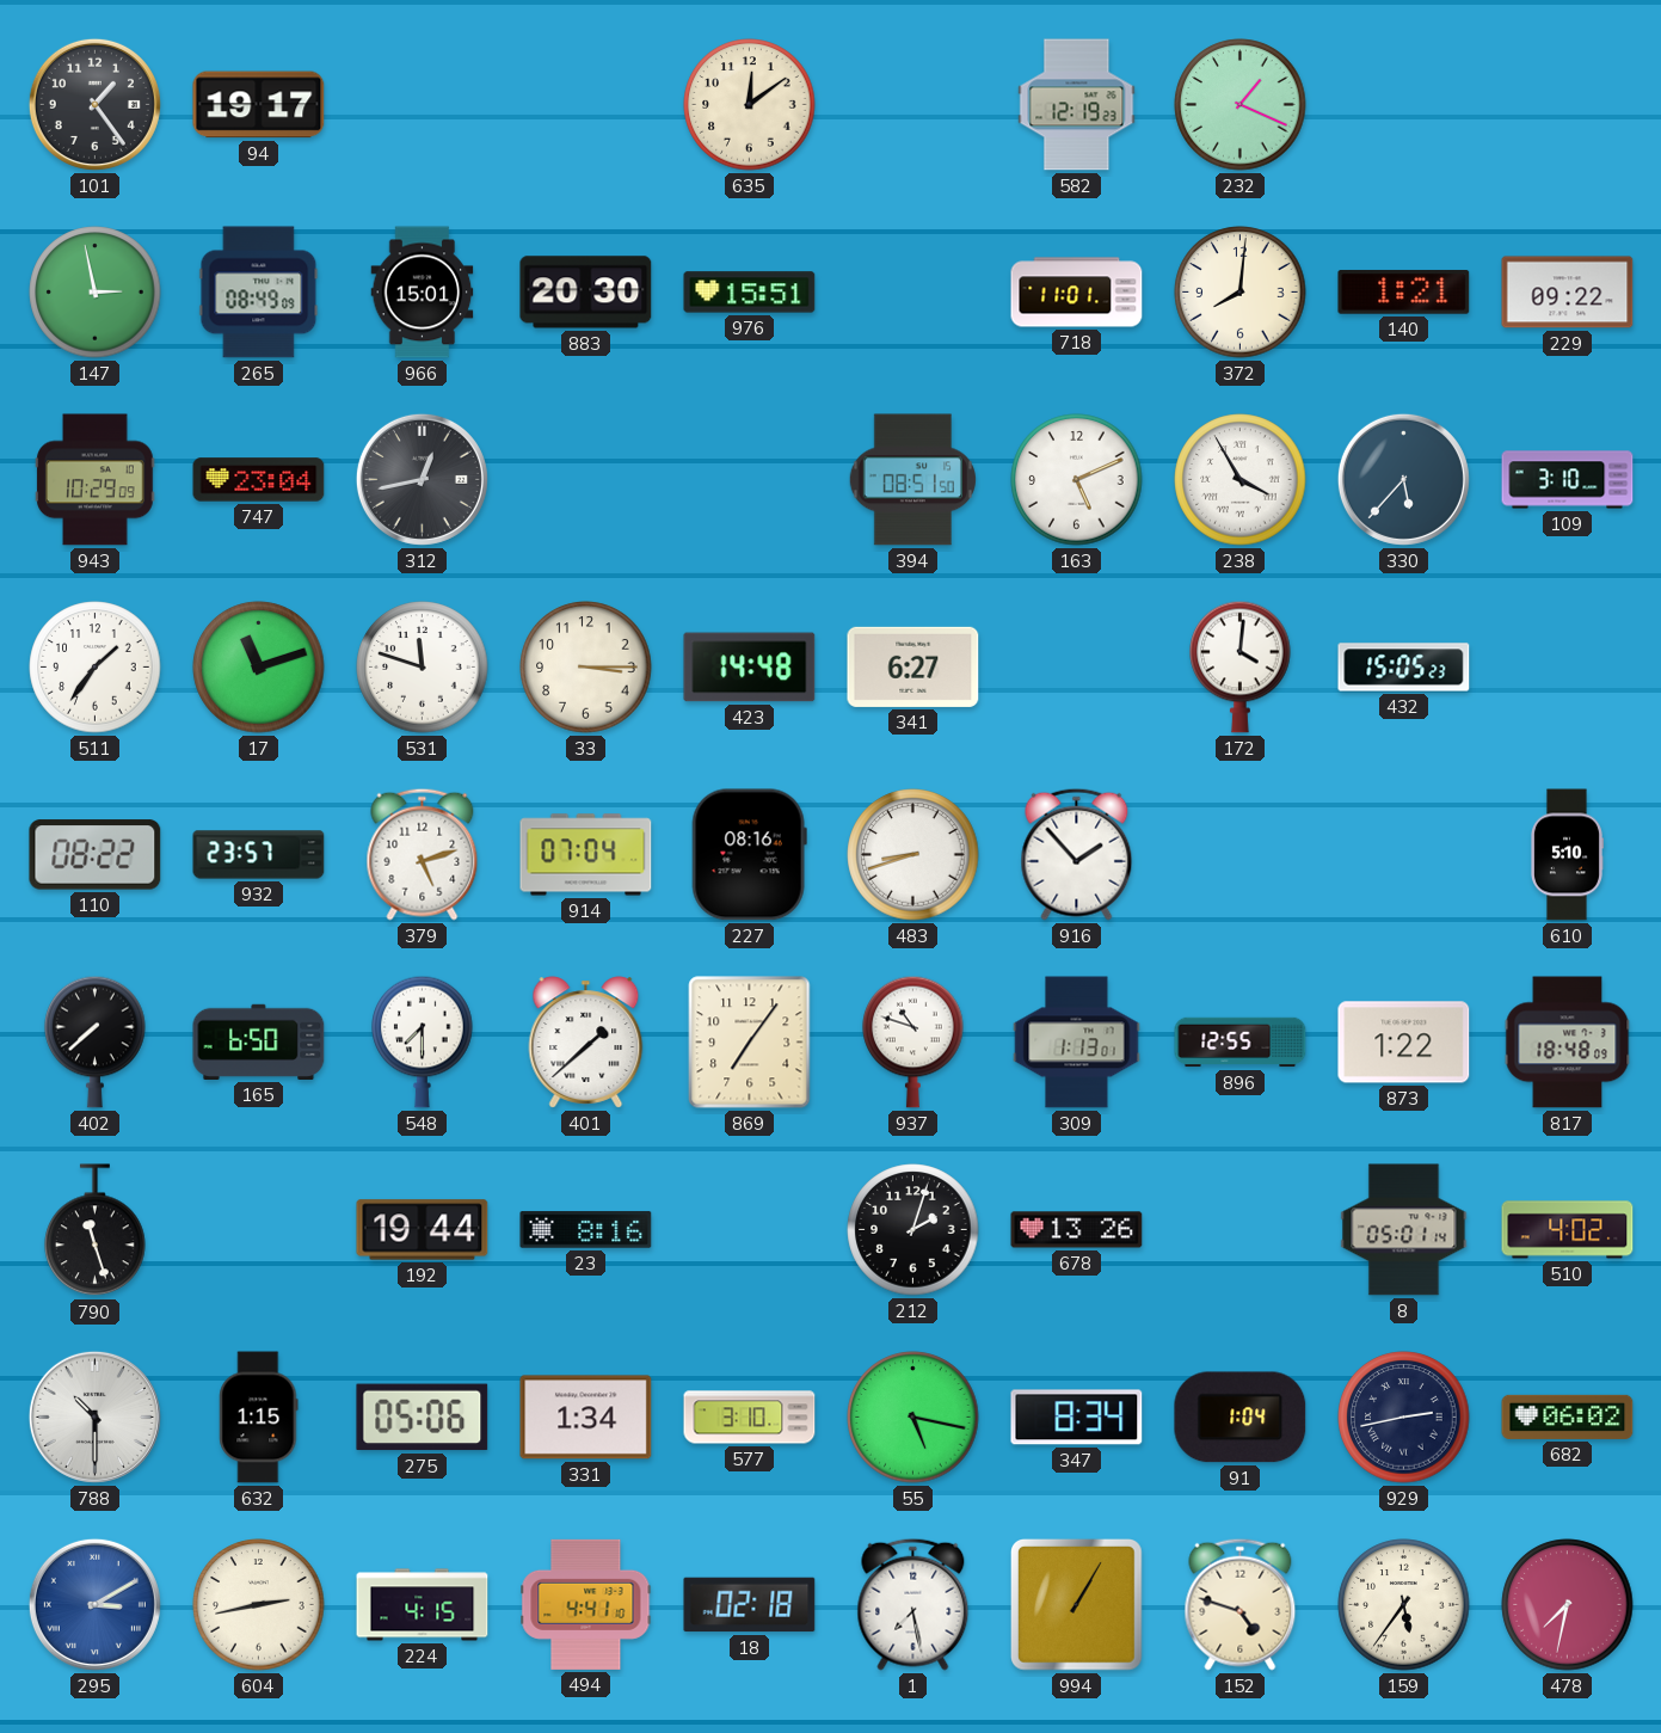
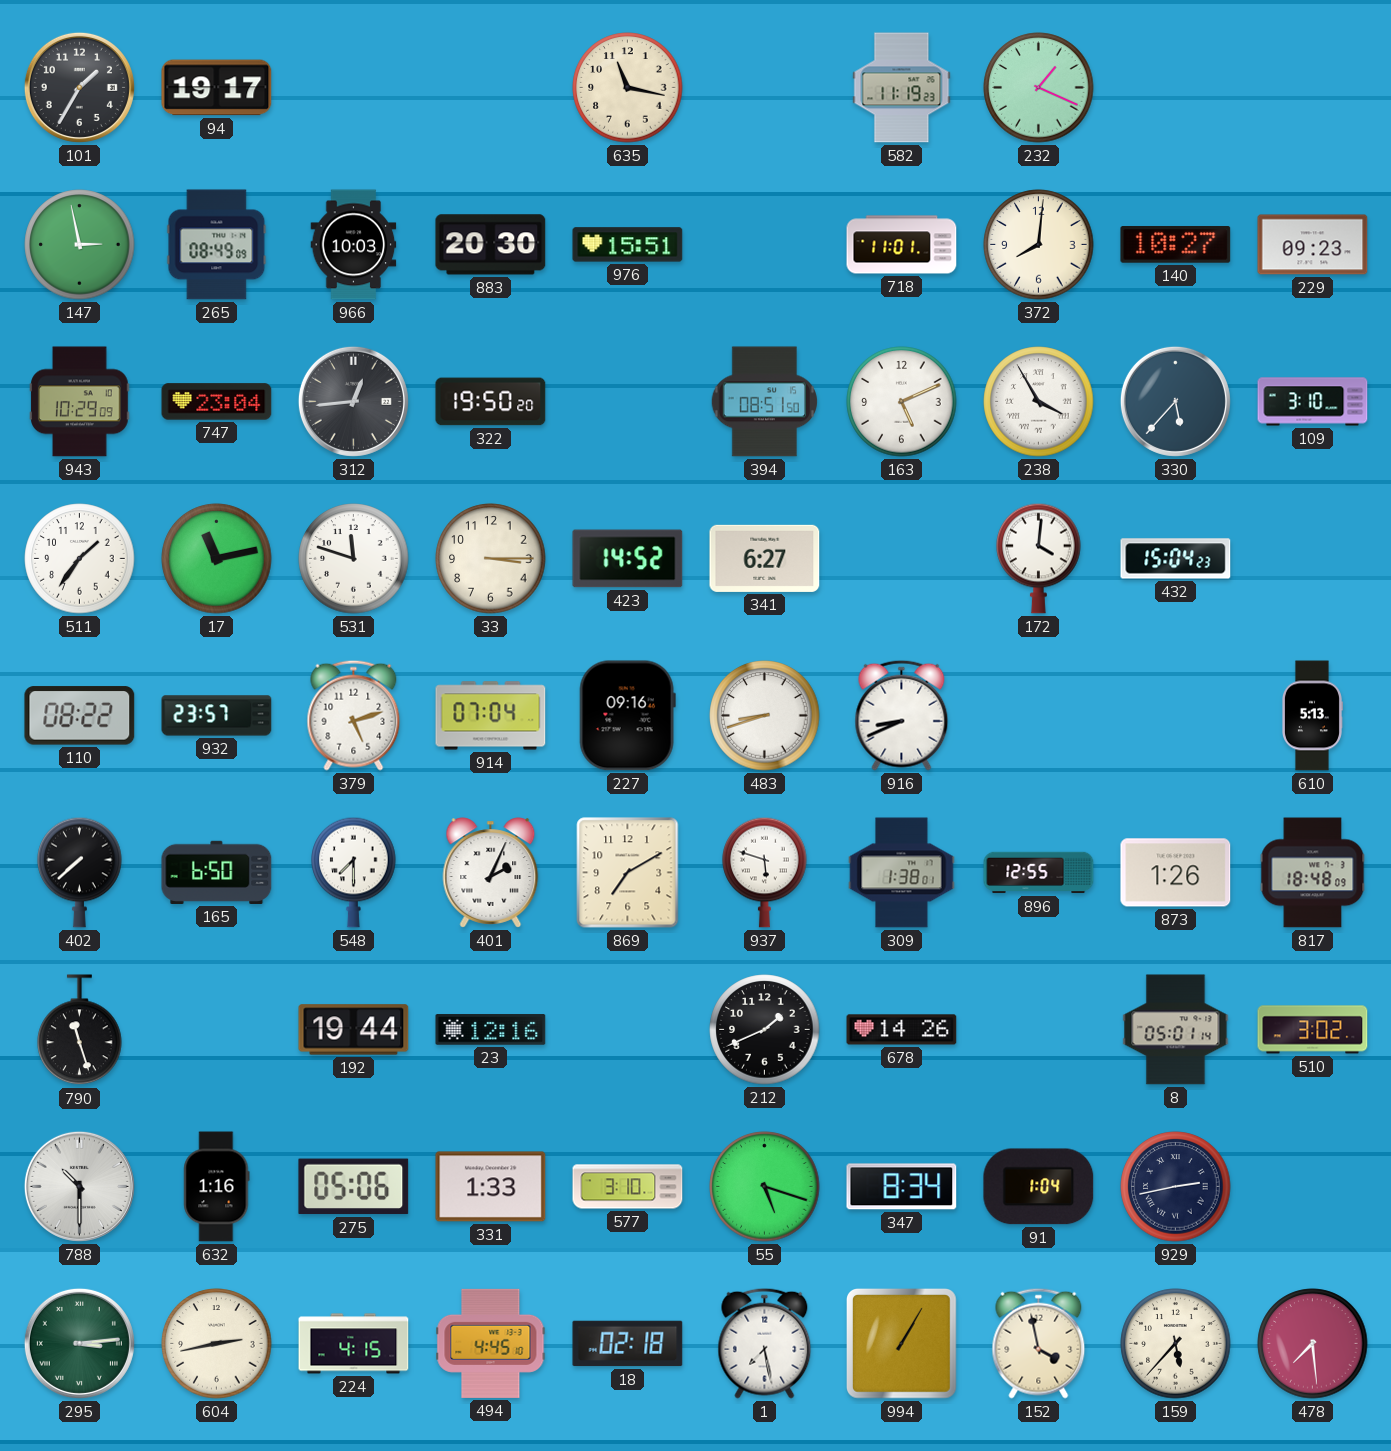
101: 1:24 -> 1:35
635: 12:09 -> 11:17
582: 12:19 -> 11:19
966: 15:01 -> 10:03
140: 1:21 -> 10:27
229: 09:22 -> 09:23
312: 12:43 -> 12:44
322: none -> 19:50
17: 11:12 -> 11:13
423: 14:48 -> 14:52
432: 15:05 -> 15:04
227: 08:16 -> 09:16
916: 1:53 -> 8:41
610: 5:10 -> 5:13
401: 1:38 -> 2:04
869: 7:06 -> 7:10
937: 10:48 -> 5:48
309: 1:13 -> 1:38
873: 1:22 -> 1:26
23: 8:16 -> 12:16
212: 2:03 -> 1:41
678: 13:26 -> 14:26
510: 4:02 -> 3:02
632: 1:15 -> 1:16
331: 1:34 -> 1:33
55: 5:17 -> 5:18
682: 06:02 -> none
295: 3:10 -> 3:14
295 dial: blue -> green
494: 4:41 -> 4:45
152: 4:48 -> 3:58
159: 5:36 -> 5:37
478: 7:32 -> 7:29
